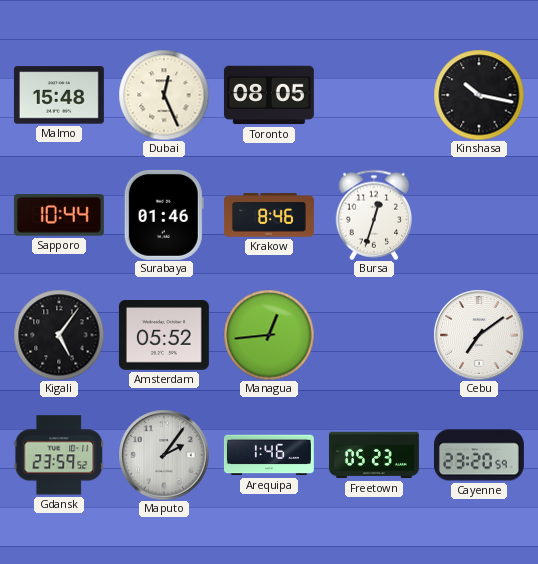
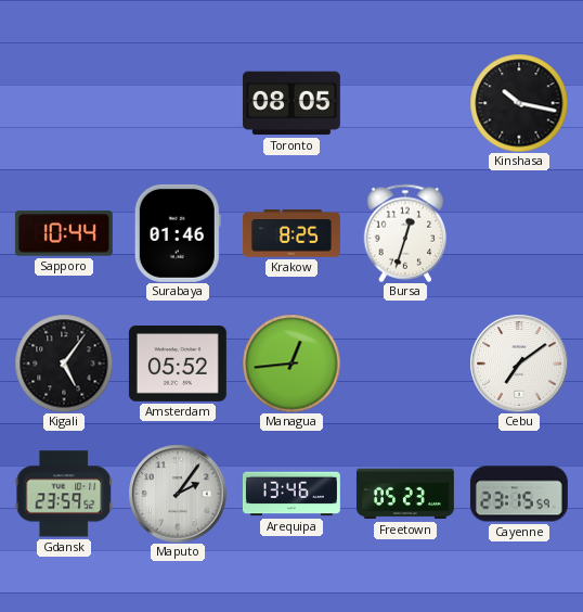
Malmo: 15:48 -> none
Dubai: 12:26 -> none
Krakow: 8:46 -> 8:25
Arequipa: 1:46 -> 13:46
Cayenne: 23:20 -> 23:15
